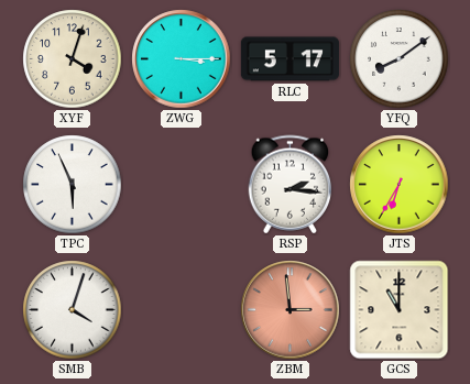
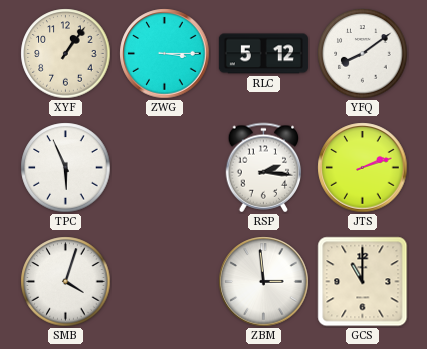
XYF: 4:03 -> 1:06
RLC: 5:17 -> 5:12
JTS: 6:35 -> 2:12
ZBM dial: salmon -> white
